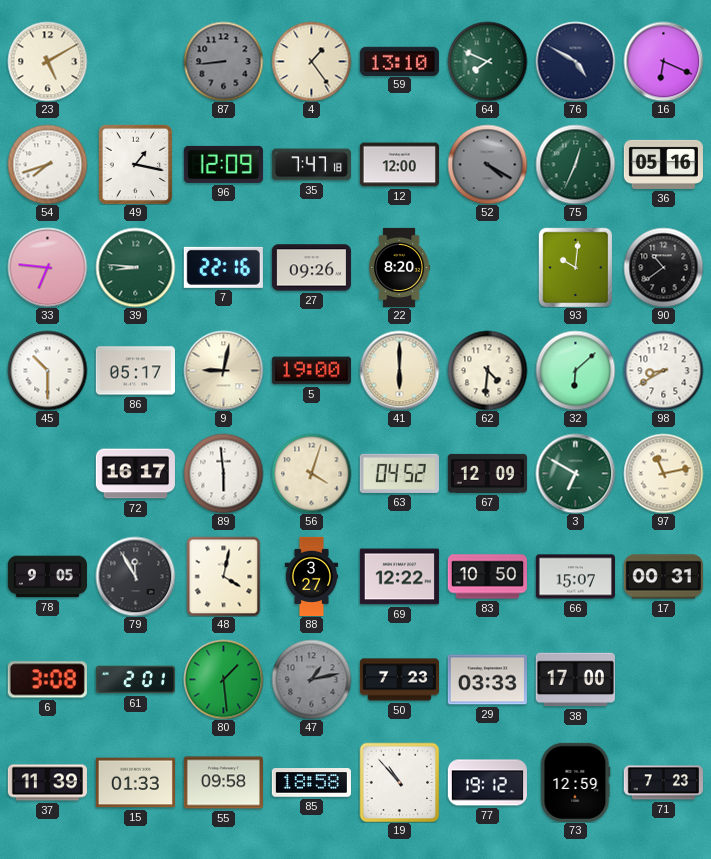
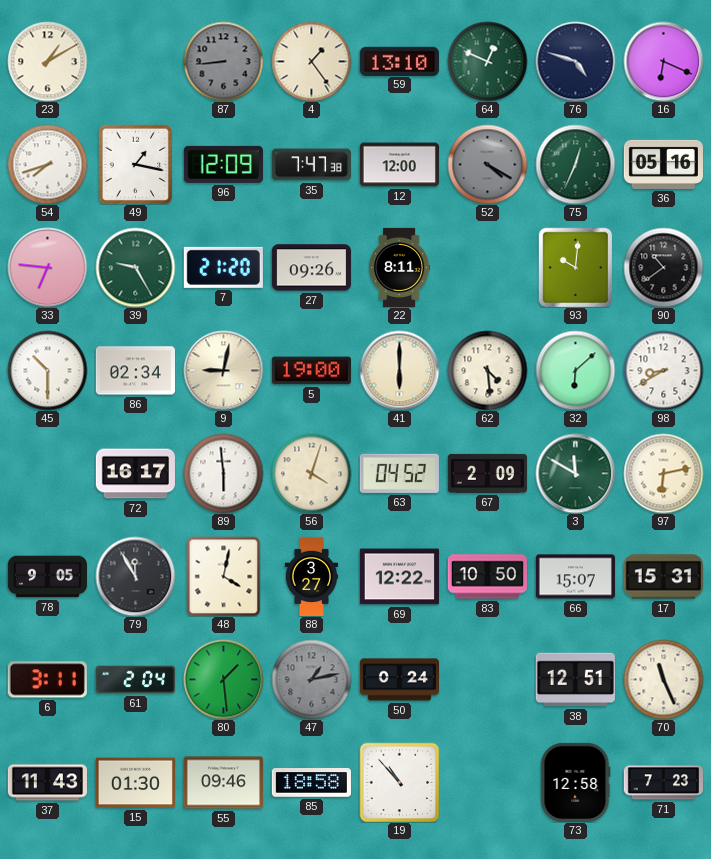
23: 5:10 -> 1:10
64: 7:49 -> 12:49
76: 4:50 -> 4:48
35: 7:47:18 -> 7:47:38
39: 8:46 -> 9:25
7: 22:16 -> 21:20
22: 8:20 -> 8:11
86: 05:17 -> 02:34
62: 4:31 -> 4:29
67: 12:09 -> 2:09
3: 6:50 -> 11:50
97: 11:13 -> 6:13
17: 00:31 -> 15:31
6: 3:08 -> 3:11
61: 2:01 -> 2:04
50: 7:23 -> 0:24
29: 03:33 -> none
38: 17:00 -> 12:51
70: none -> 11:26
37: 11:39 -> 11:43
15: 01:33 -> 01:30
55: 09:58 -> 09:46
77: 19:12 -> none
73: 12:59 -> 12:58
